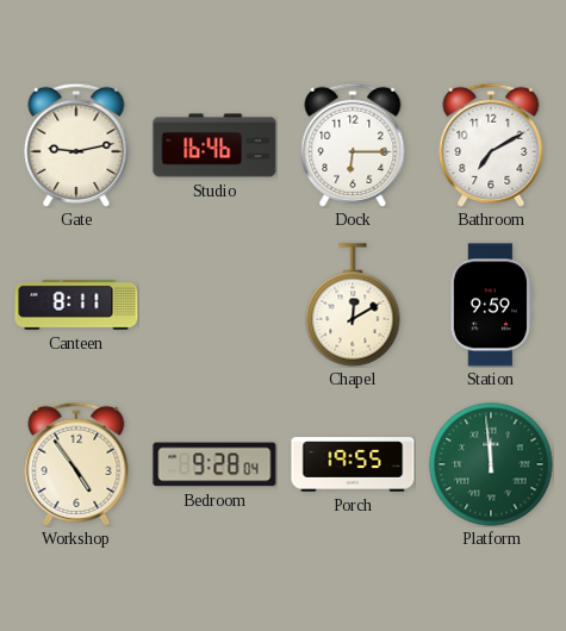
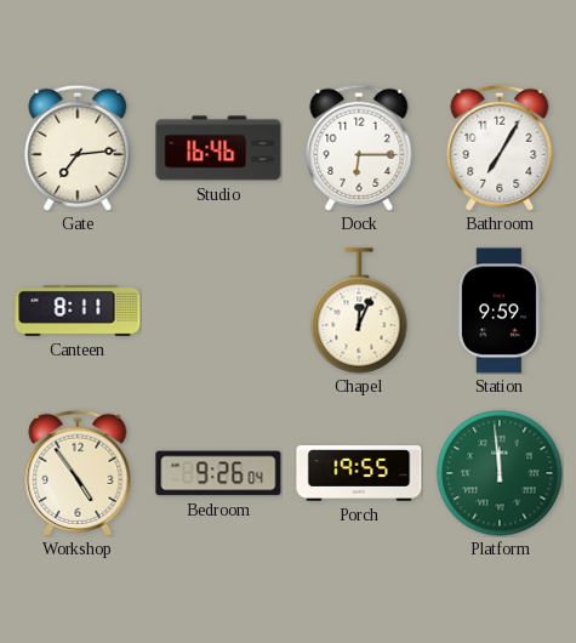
Gate: 9:13 -> 7:14
Bathroom: 7:10 -> 7:05
Chapel: 12:10 -> 12:04
Bedroom: 9:28 -> 9:26
